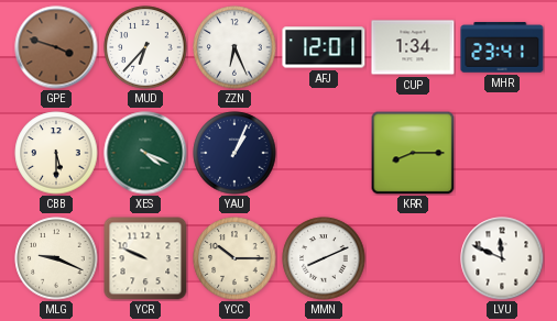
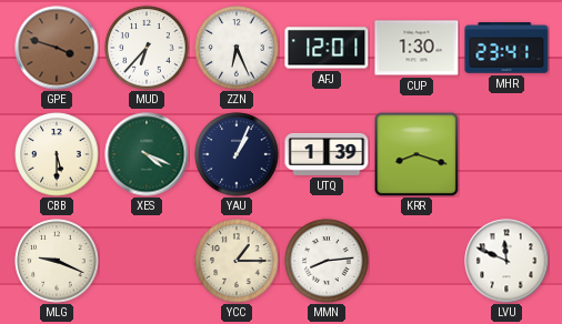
CUP: 1:34 -> 1:30
UTQ: none -> 1:39
KRR: 8:15 -> 8:18
YCR: 9:49 -> none
YCC: 10:15 -> 1:15
MMN: 8:11 -> 8:14
